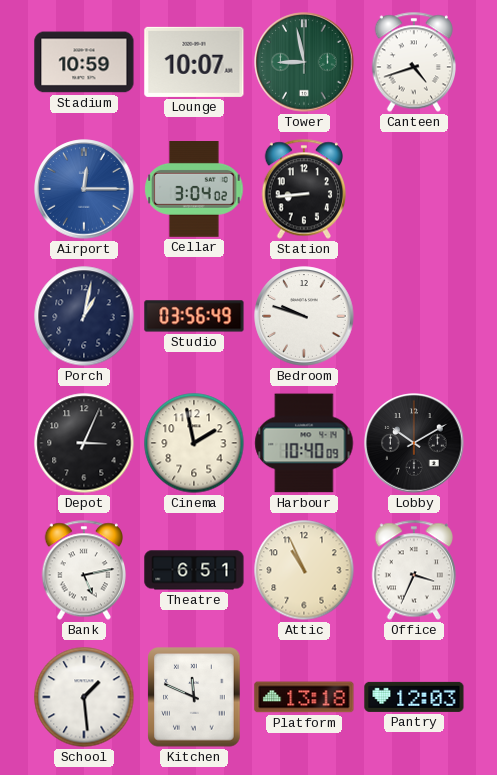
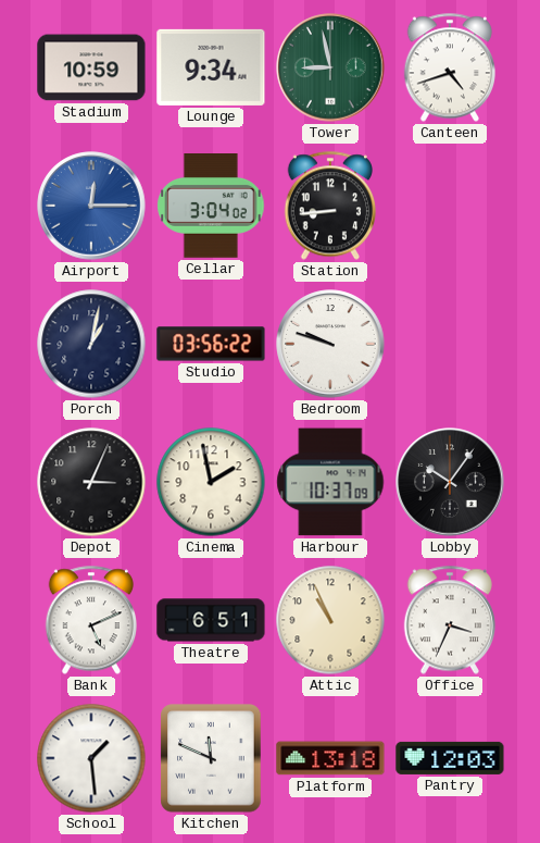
Lounge: 10:07 -> 9:34
Studio: 03:56:49 -> 03:56:22
Harbour: 10:40 -> 10:37
Lobby: 10:10 -> 10:06
Bank: 5:13 -> 5:11
